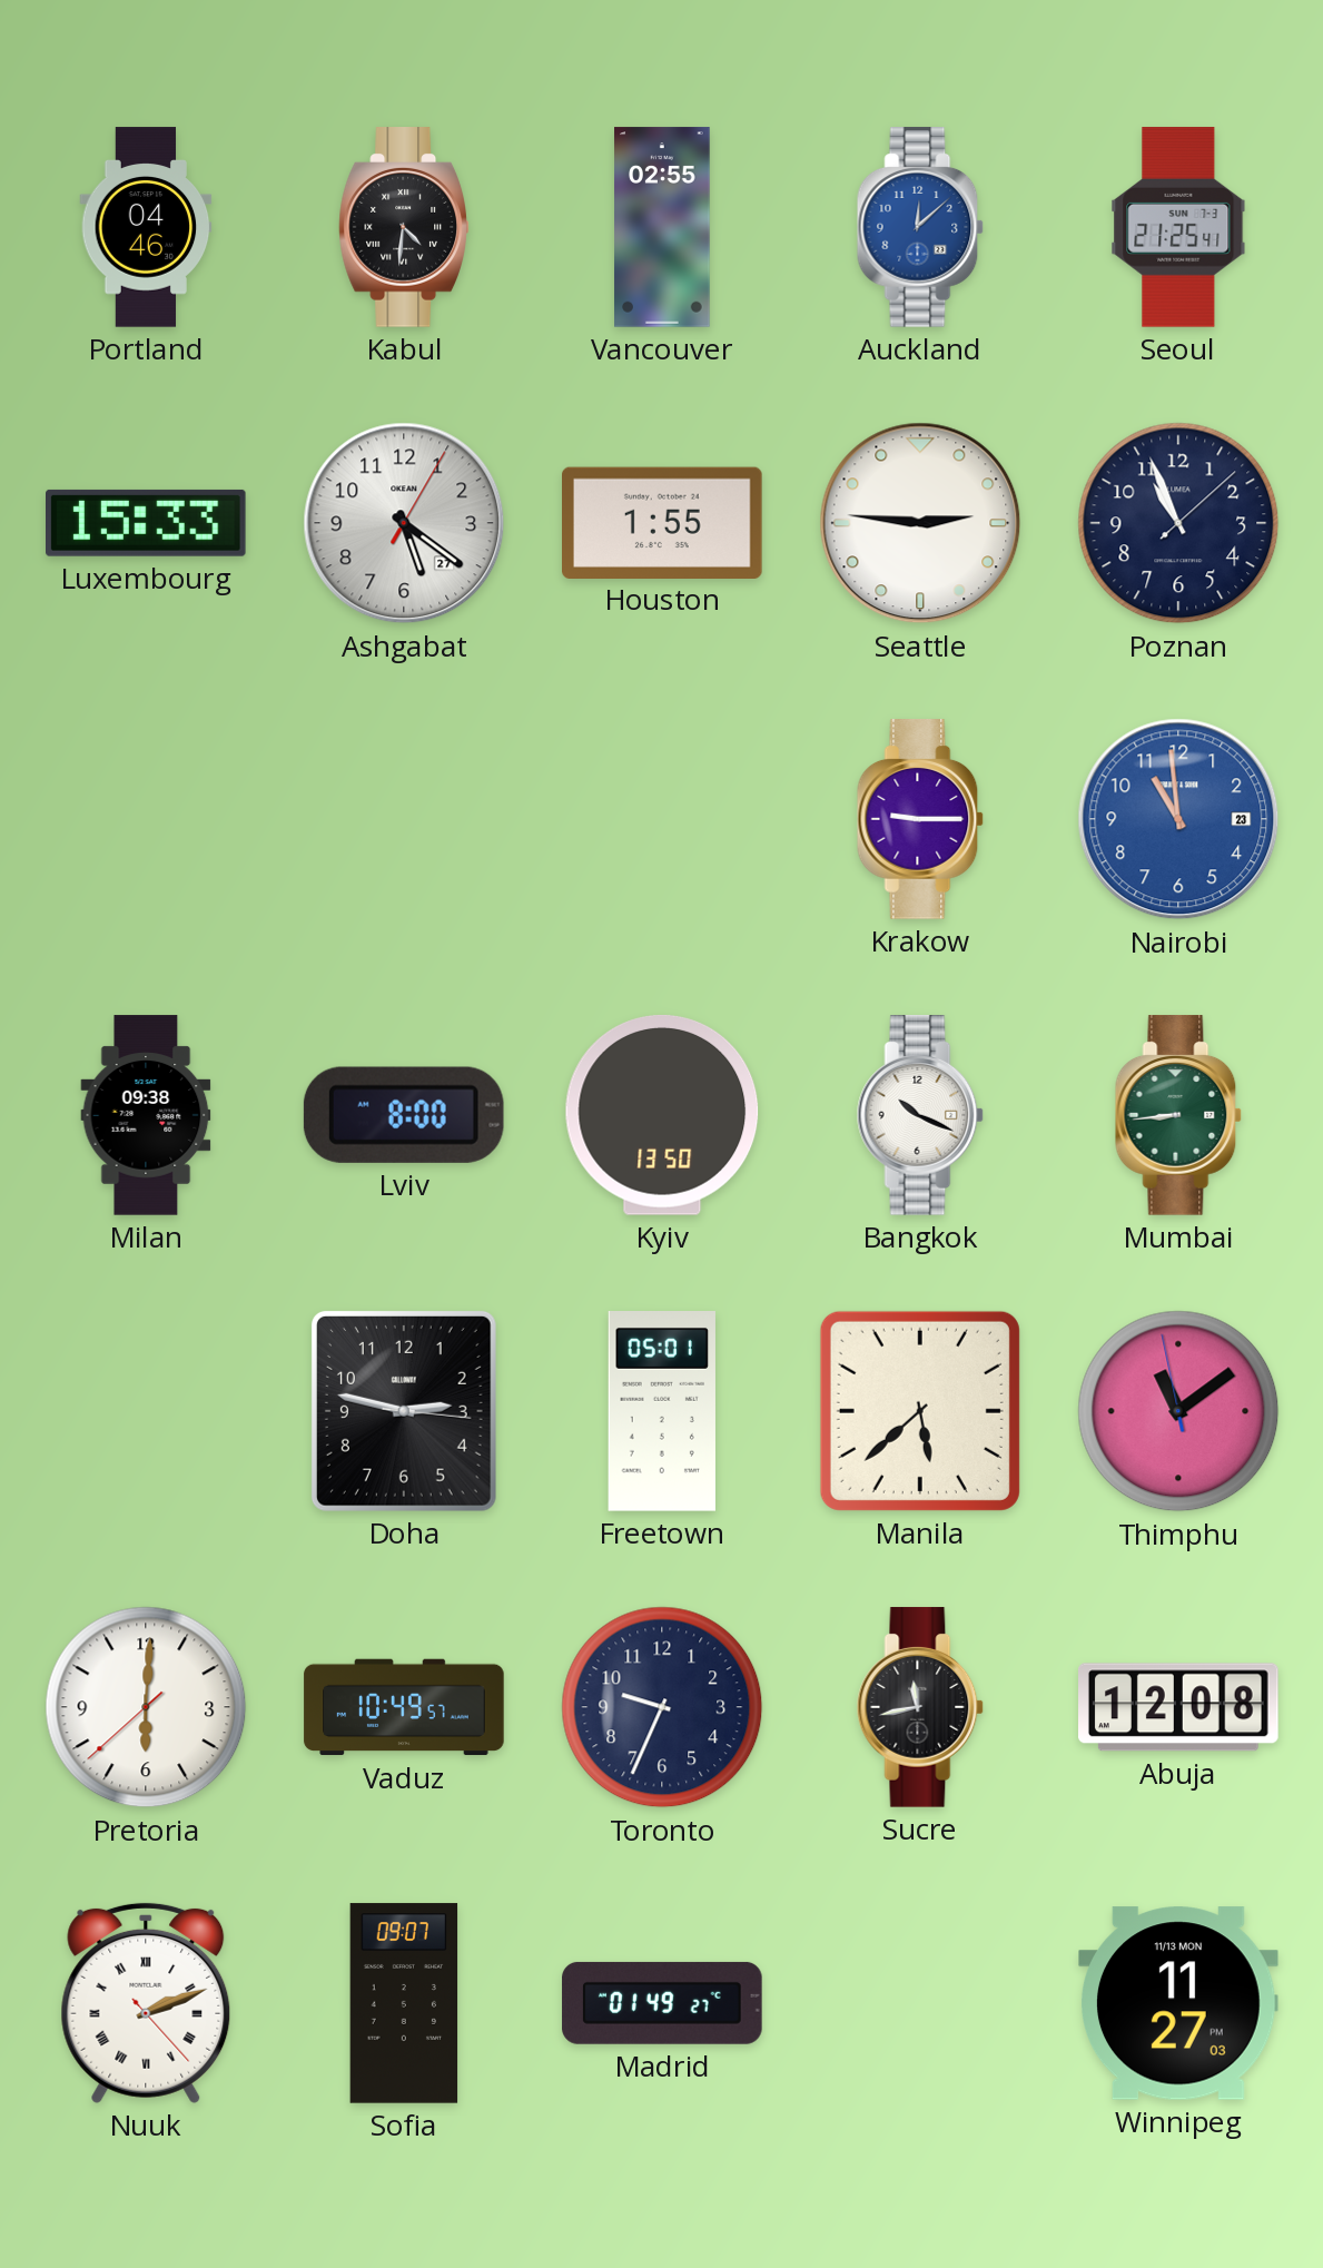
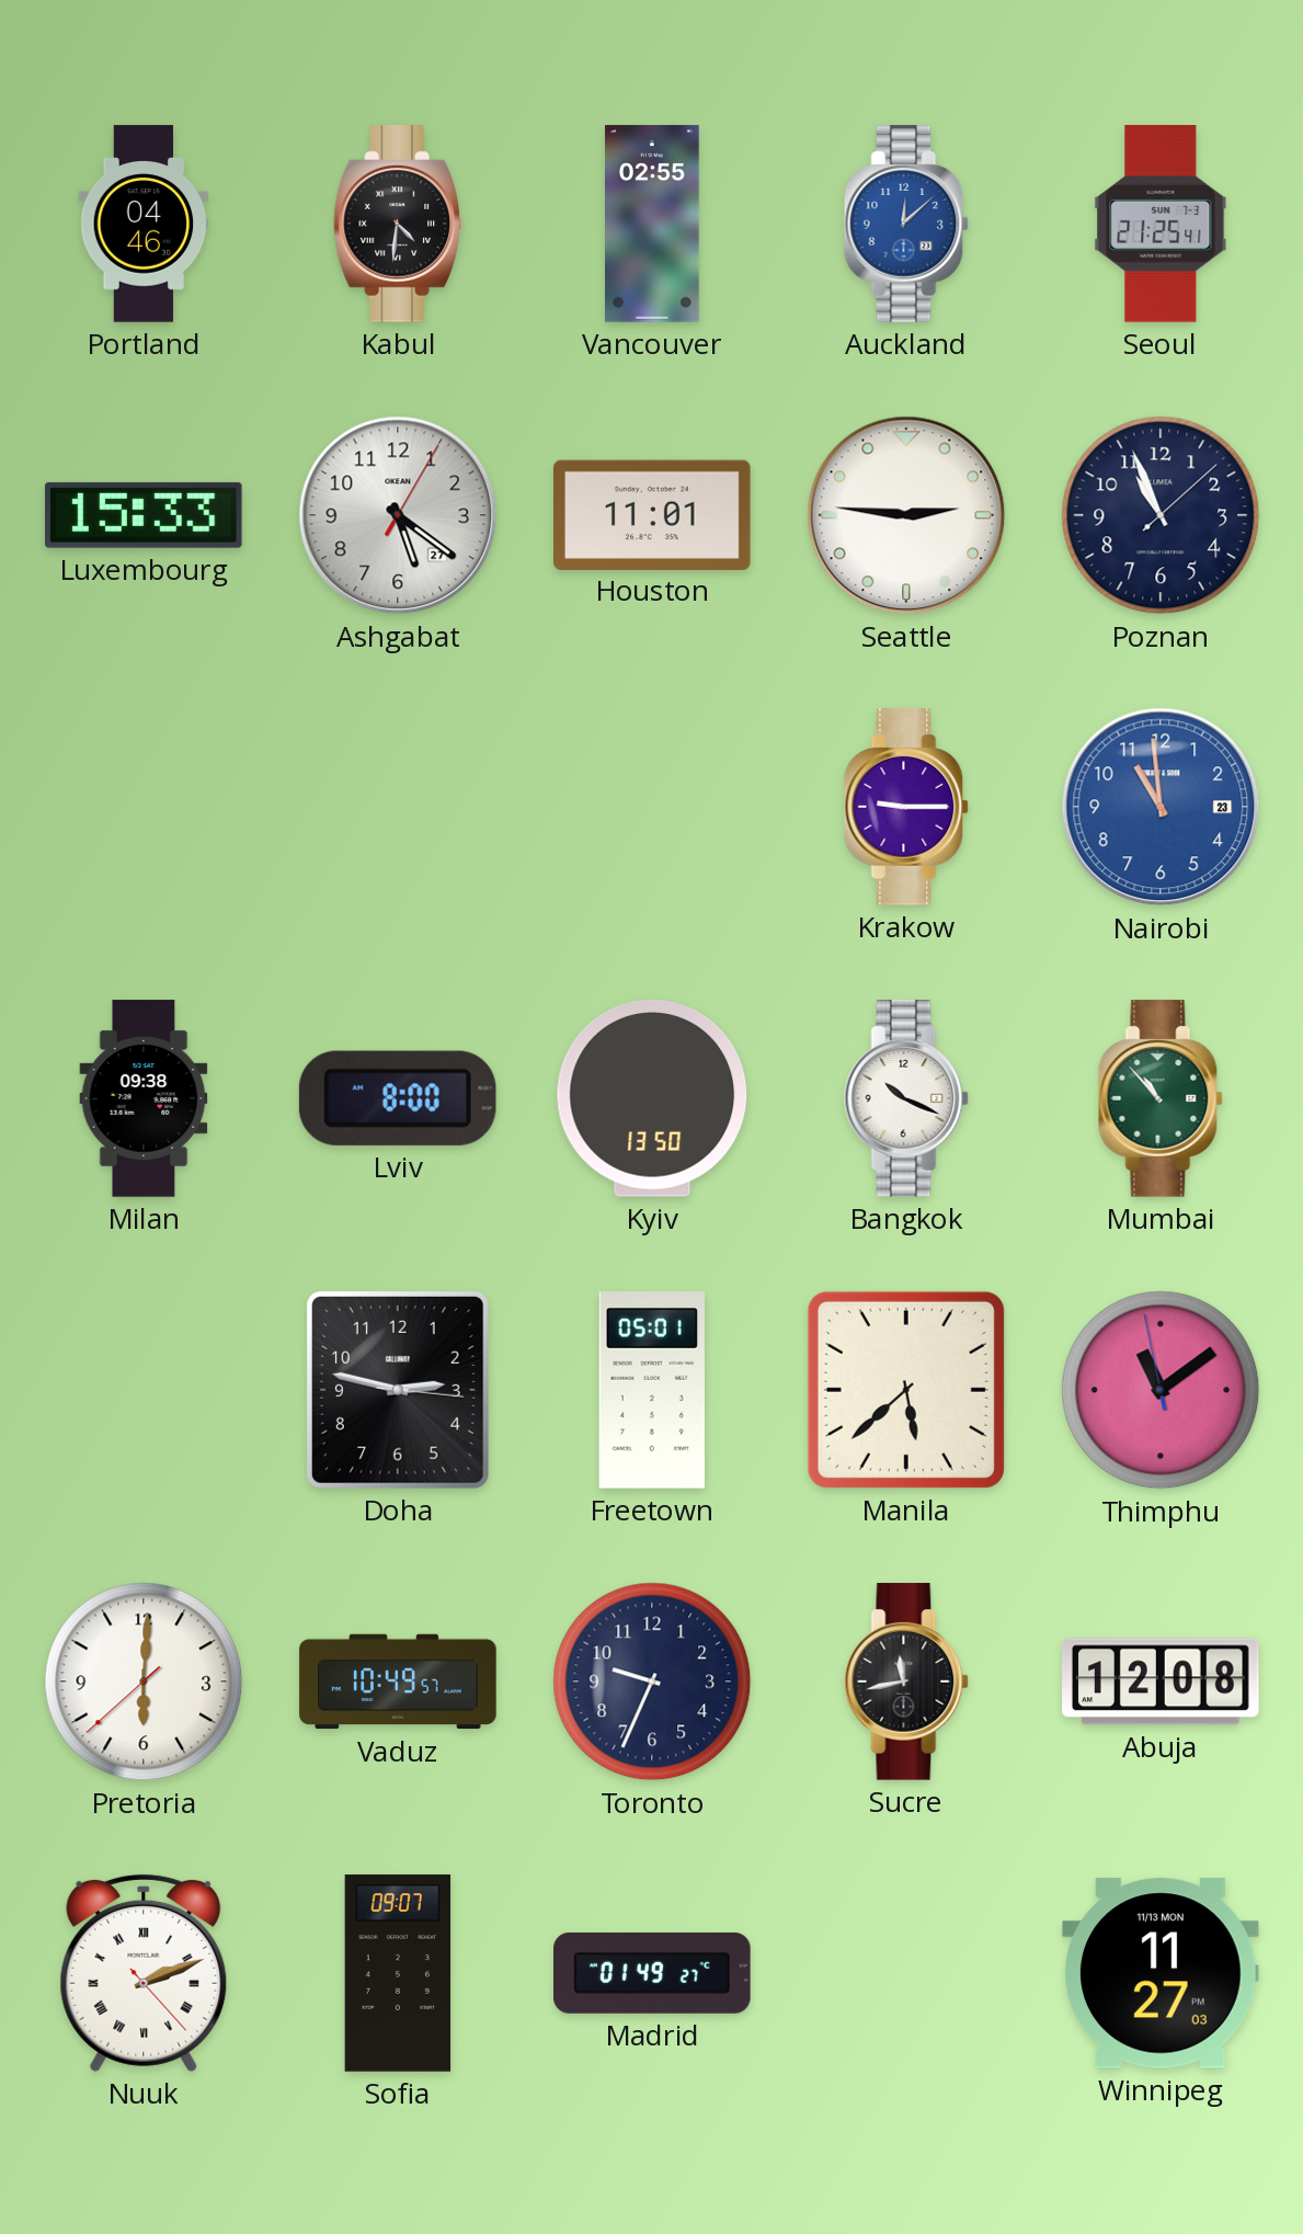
Houston: 1:55 -> 11:01
Mumbai: 8:44 -> 10:53
